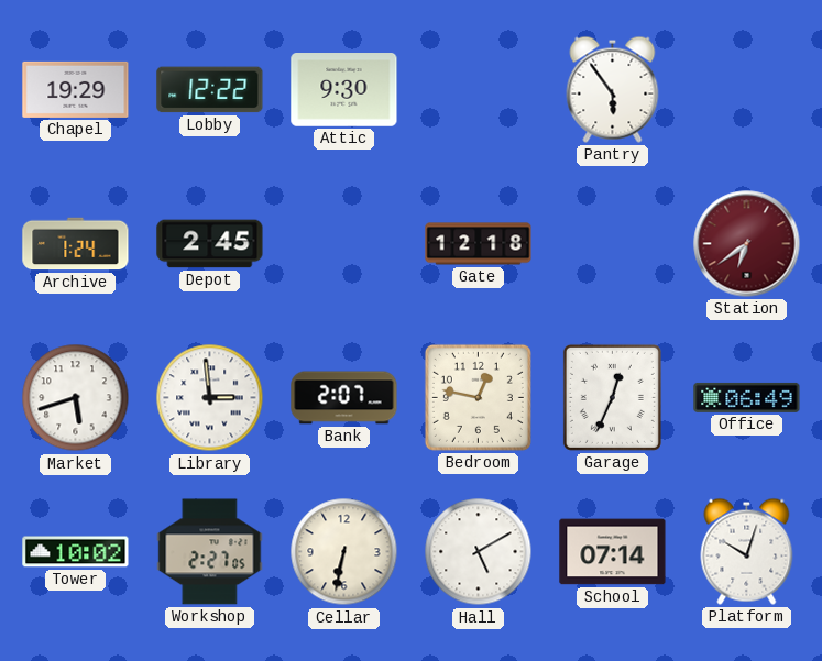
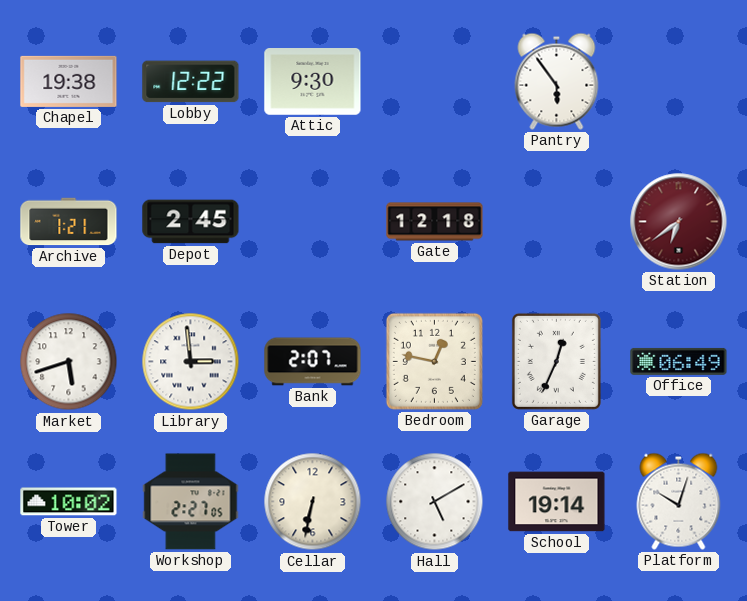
Chapel: 19:29 -> 19:38
Archive: 1:24 -> 1:21
School: 07:14 -> 19:14
